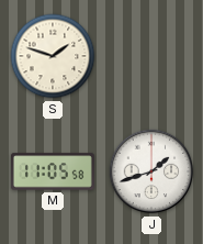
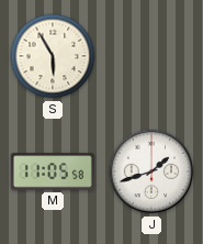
S: 1:48 -> 5:55
